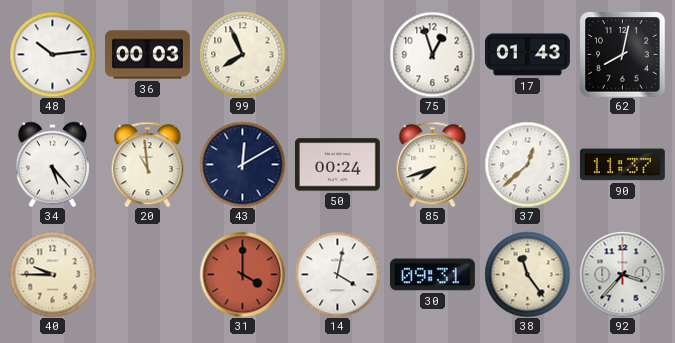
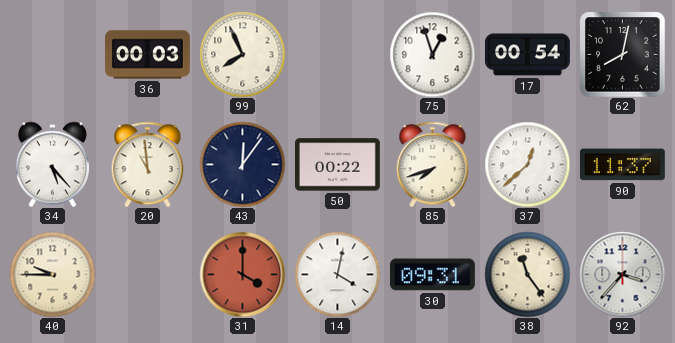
48: 10:14 -> none
17: 01:43 -> 00:54
43: 12:10 -> 12:06
50: 00:24 -> 00:22
